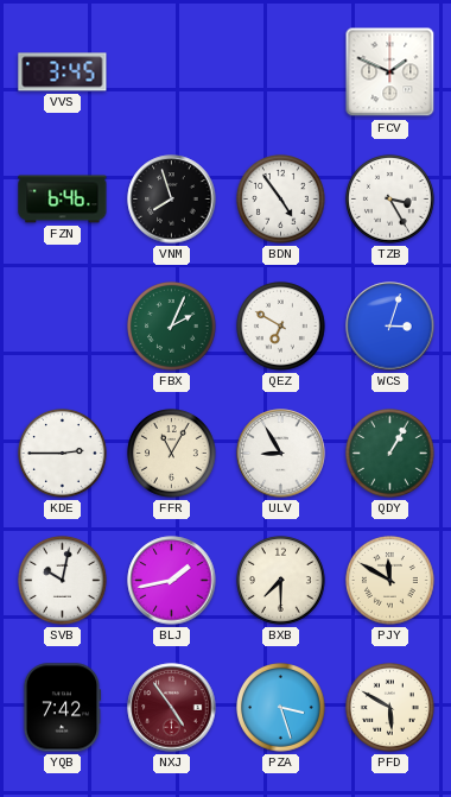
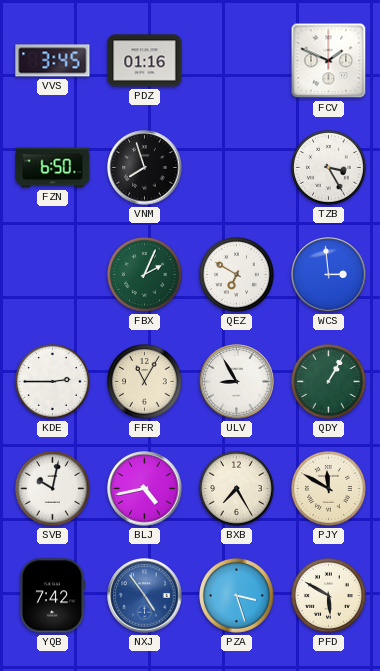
PDZ: none -> 01:16
FZN: 6:46 -> 6:50
BDN: 4:54 -> none
WCS: 3:03 -> 2:59
BLJ: 1:43 -> 4:43
BXB: 7:30 -> 7:25
NXJ dial: burgundy -> blue
